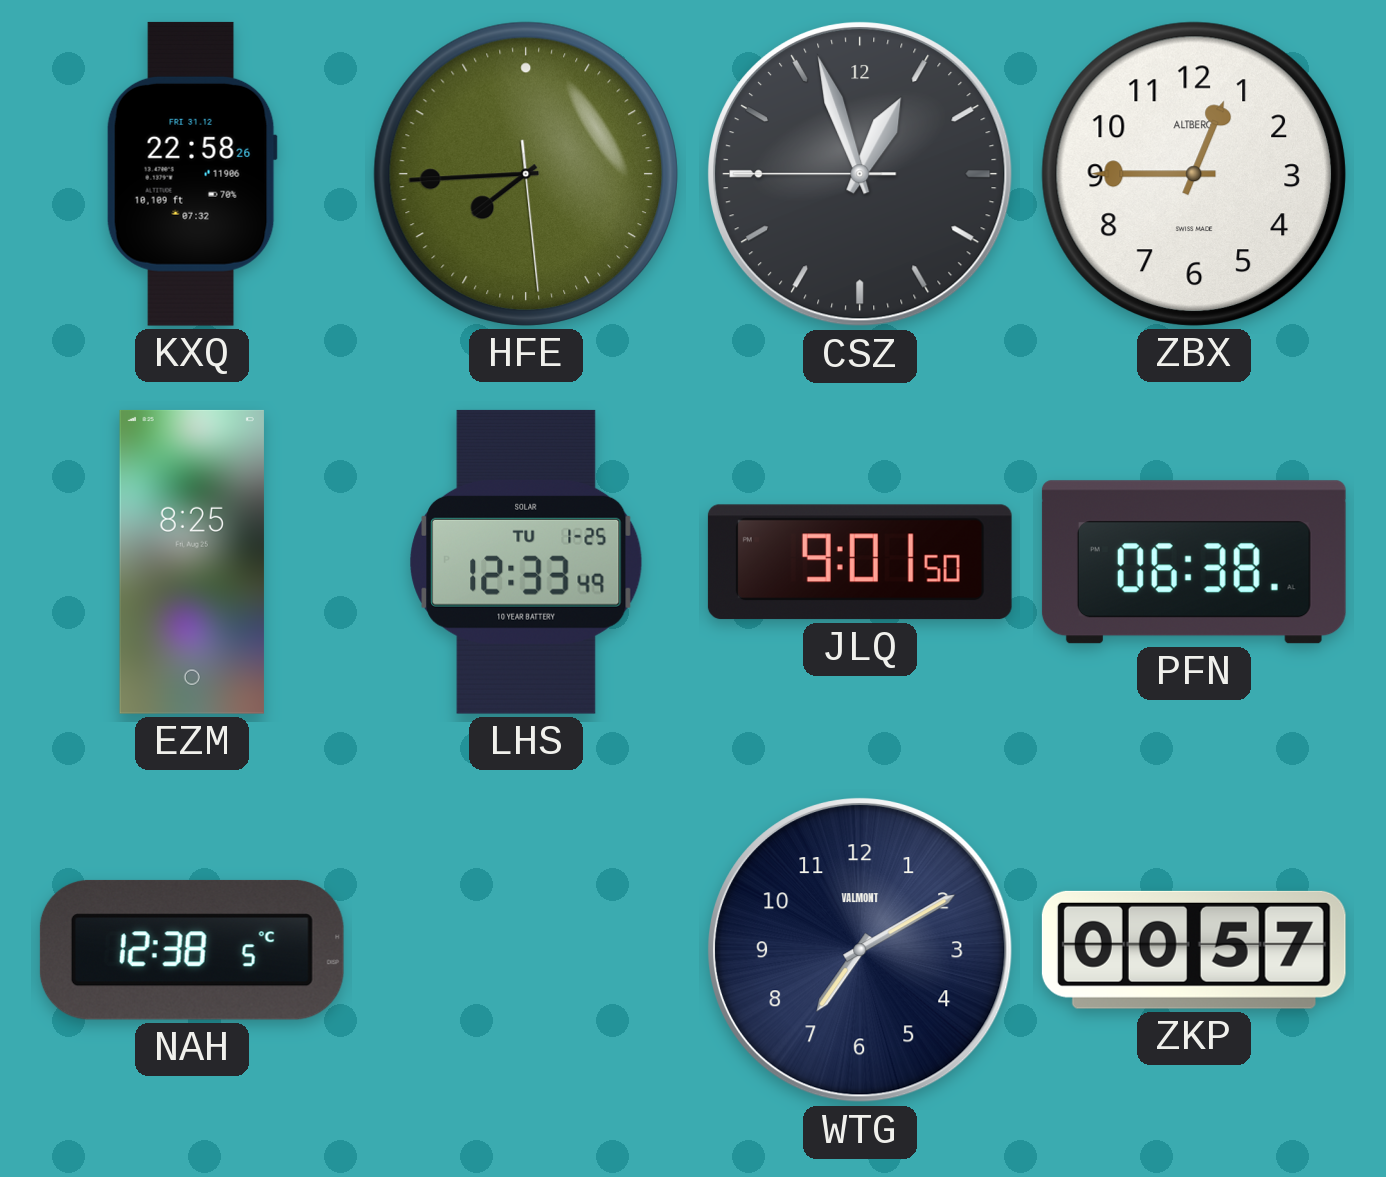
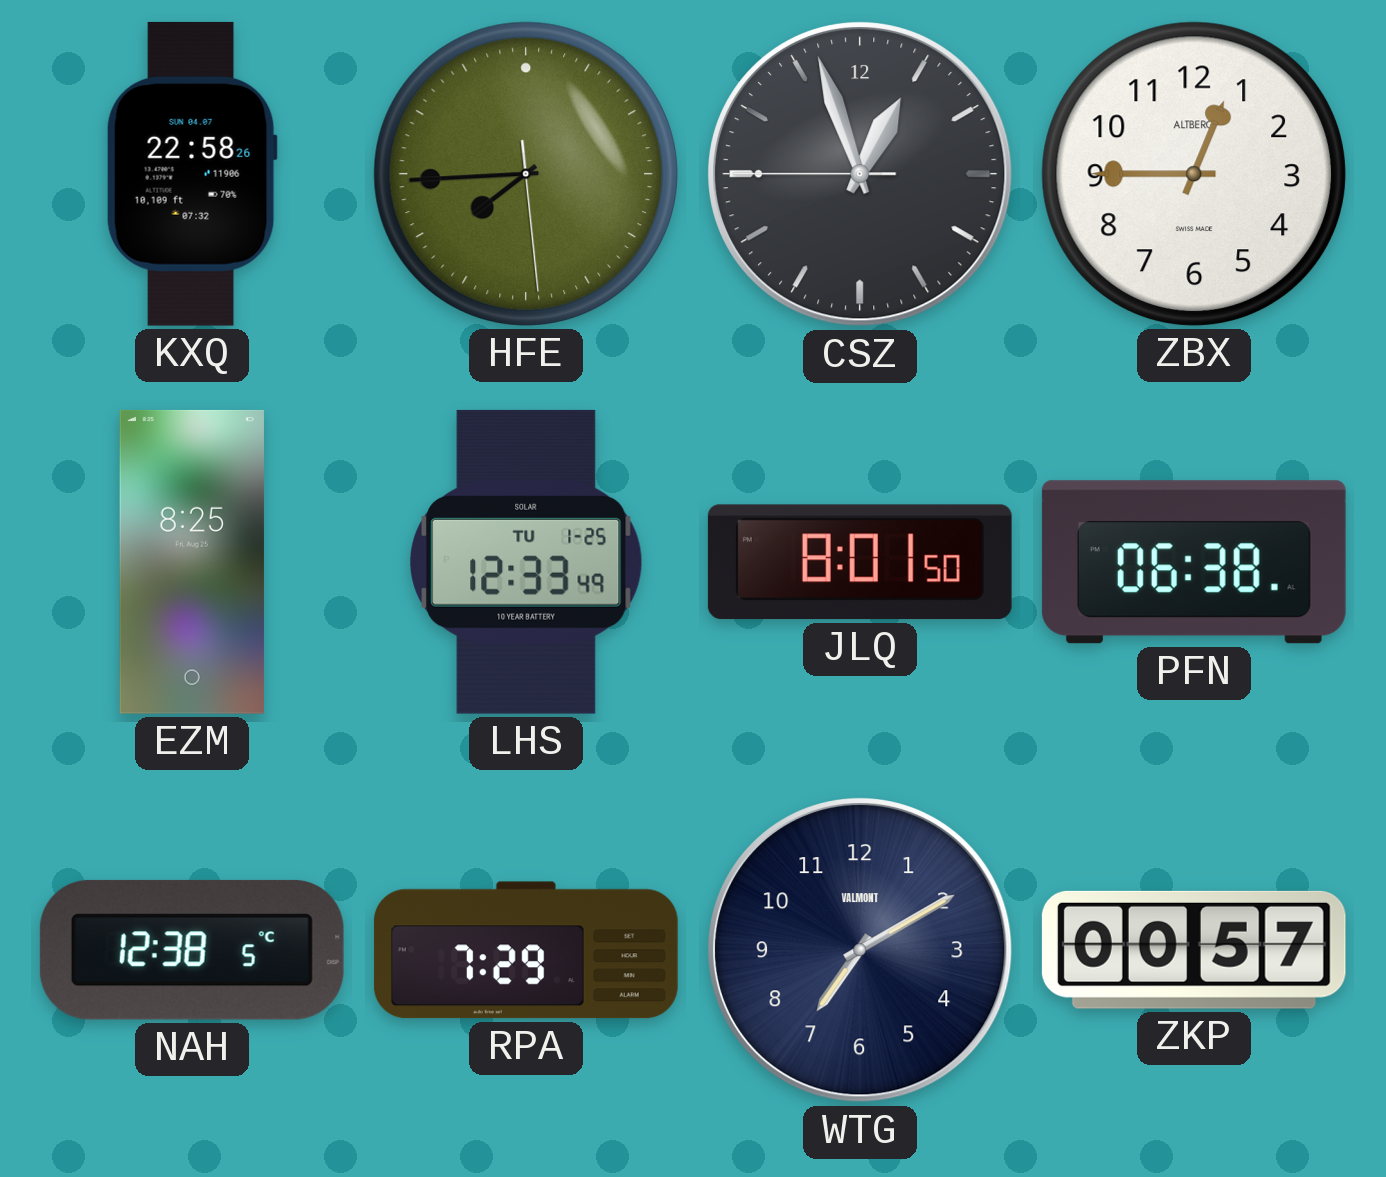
KXQ date: FRI 31.12 -> SUN 04.07
JLQ: 9:01 -> 8:01
RPA: none -> 7:29
